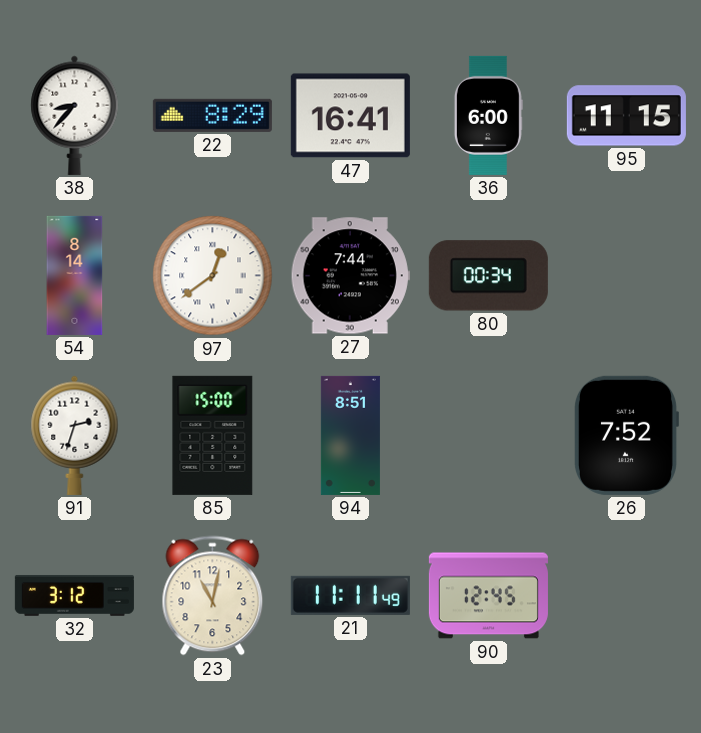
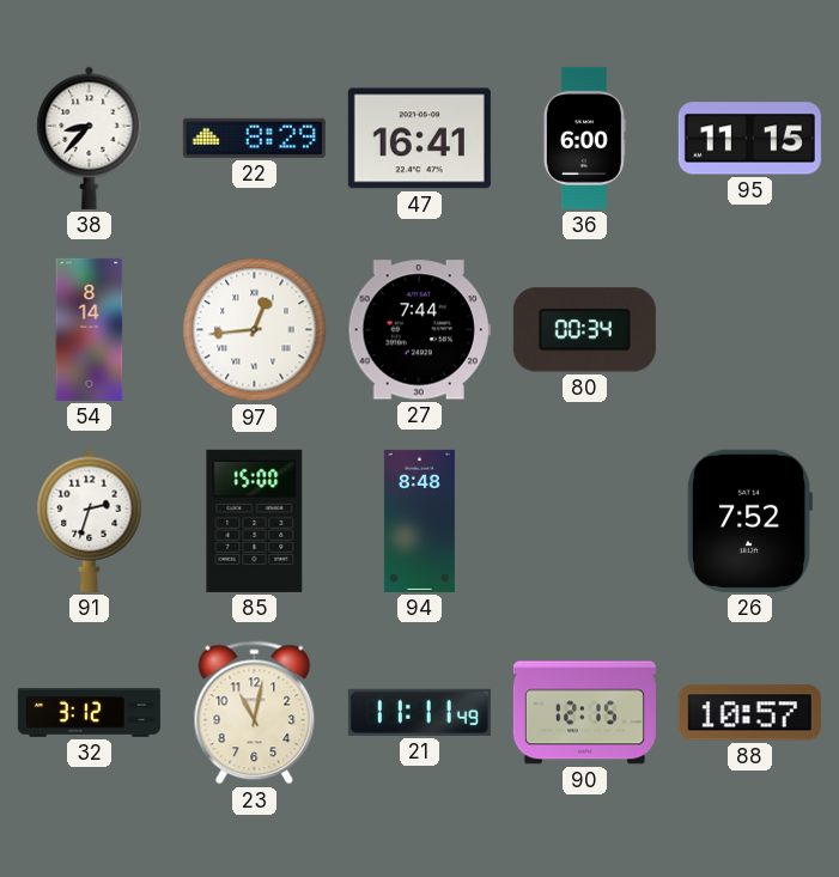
97: 12:39 -> 12:44
94: 8:51 -> 8:48
90: 12:45 -> 12:15
88: none -> 10:57
